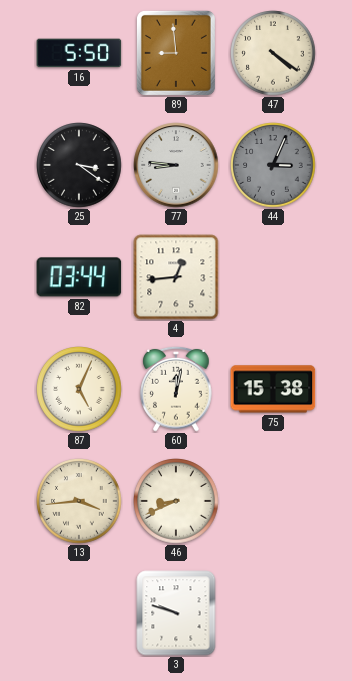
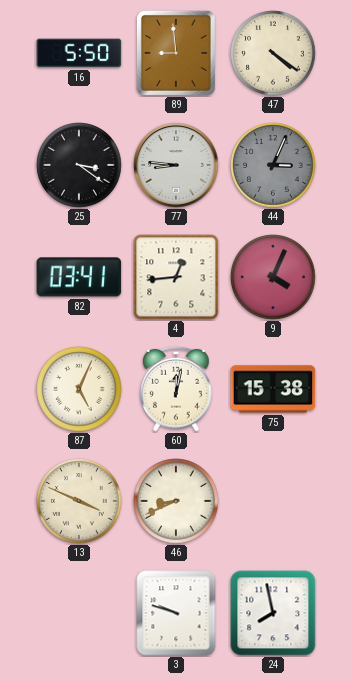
82: 03:44 -> 03:41
9: none -> 4:04
13: 3:44 -> 3:49
24: none -> 7:58
